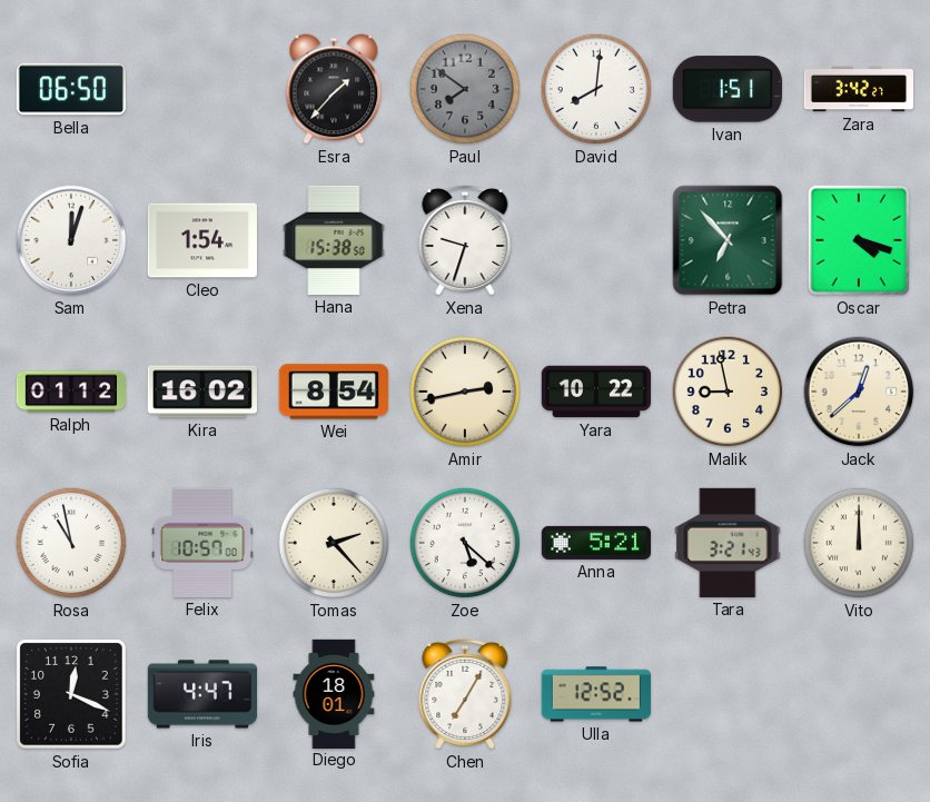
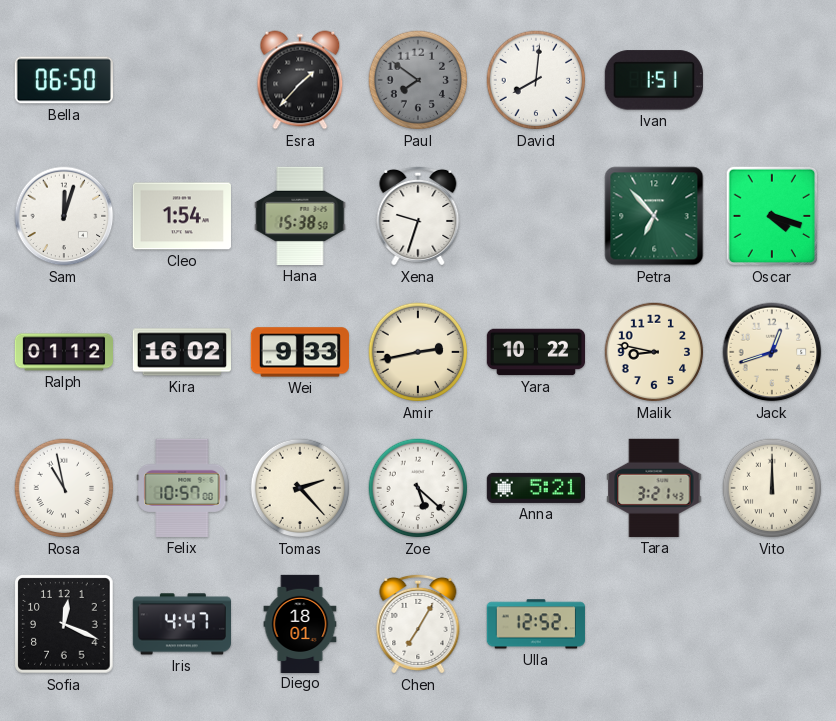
Zara: 3:42 -> none
Wei: 8:54 -> 9:33
Malik: 8:58 -> 8:47
Jack: 12:38 -> 12:42
